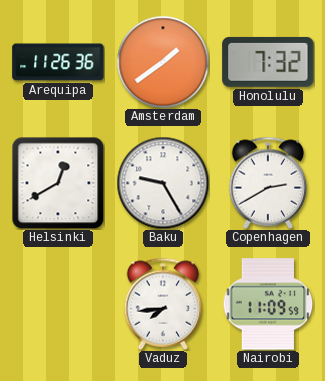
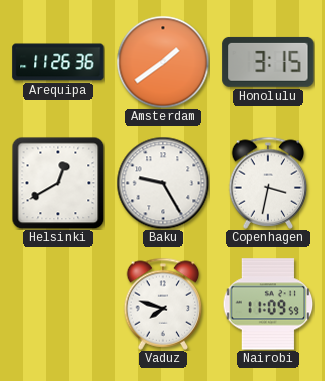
Honolulu: 7:32 -> 3:15
Copenhagen: 2:40 -> 3:32
Vaduz: 7:44 -> 7:48
